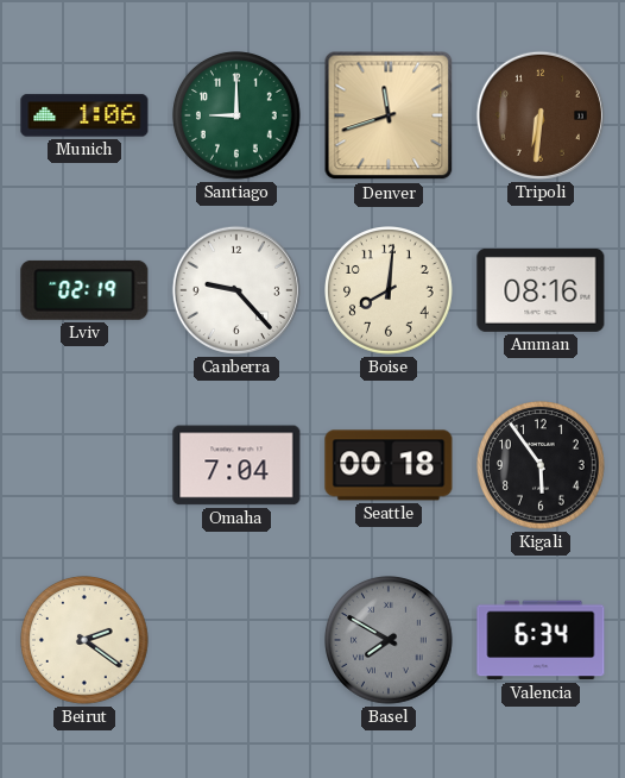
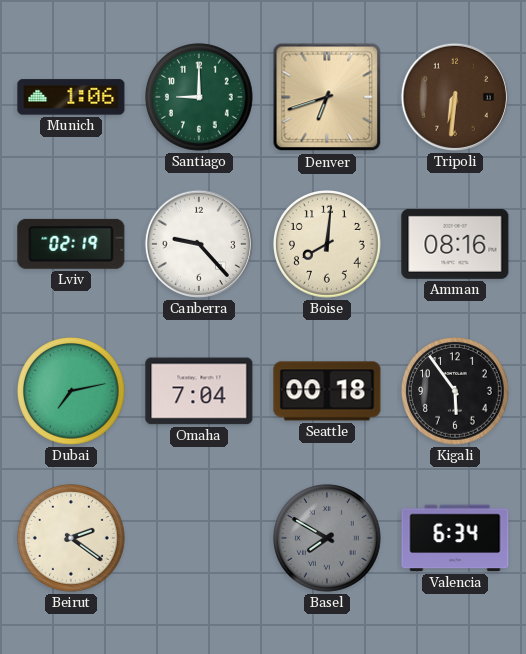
Denver: 11:42 -> 6:42
Dubai: none -> 7:13
